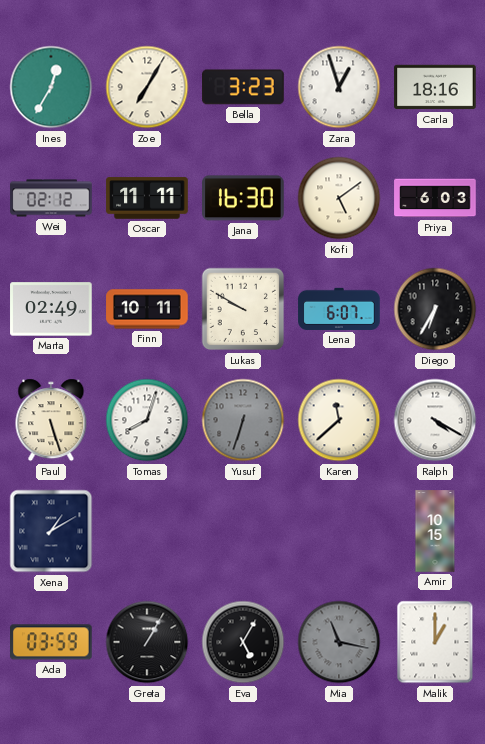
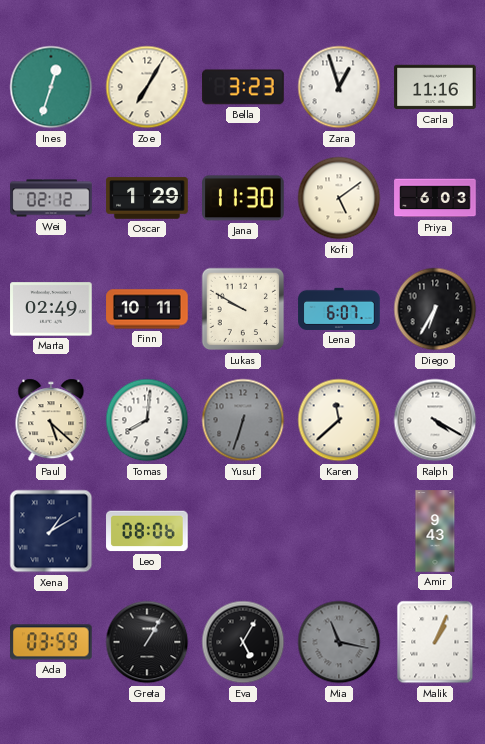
Ines: 12:35 -> 12:33
Carla: 18:16 -> 11:16
Oscar: 11:11 -> 1:29
Jana: 16:30 -> 11:30
Paul: 5:27 -> 5:22
Tomas: 8:03 -> 8:01
Leo: none -> 08:06
Amir: 10:15 -> 9:43
Malik: 1:00 -> 1:04
